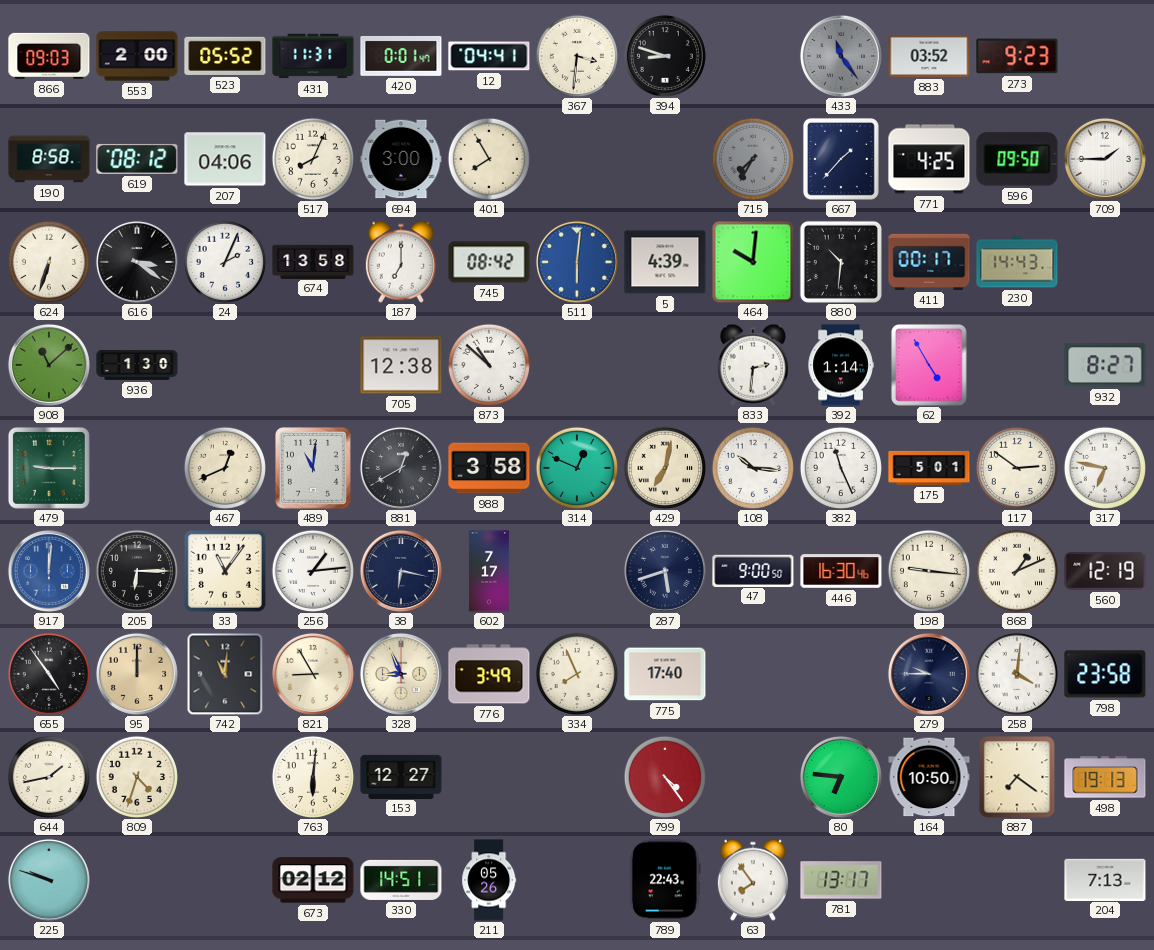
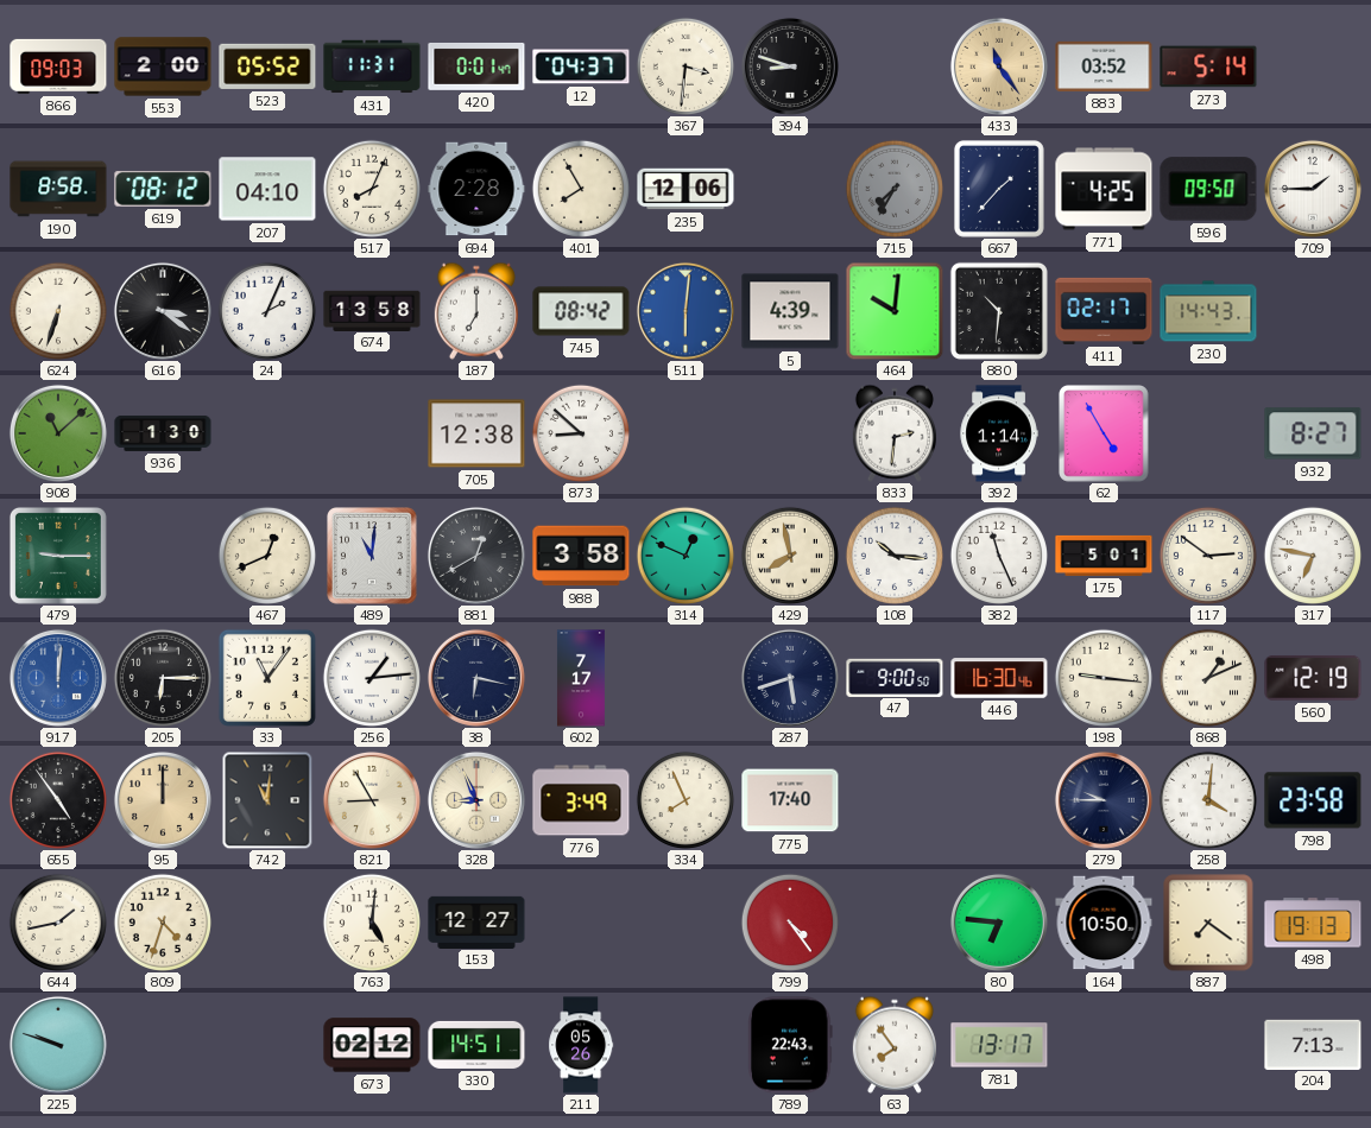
12: 04:41 -> 04:37
433 dial: grey -> champagne
273: 9:23 -> 5:14
207: 04:06 -> 04:10
694: 3:00 -> 2:28
235: none -> 12:06
411: 00:17 -> 02:17
873: 10:52 -> 8:52
429: 7:02 -> 7:58
763: 6:01 -> 5:01
